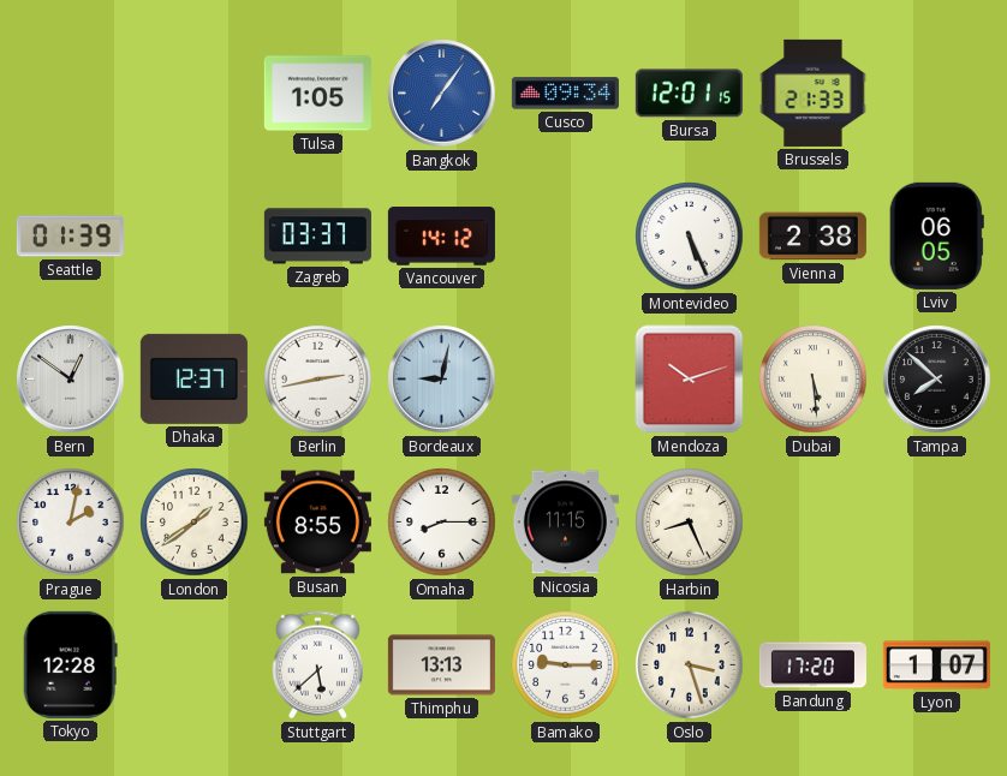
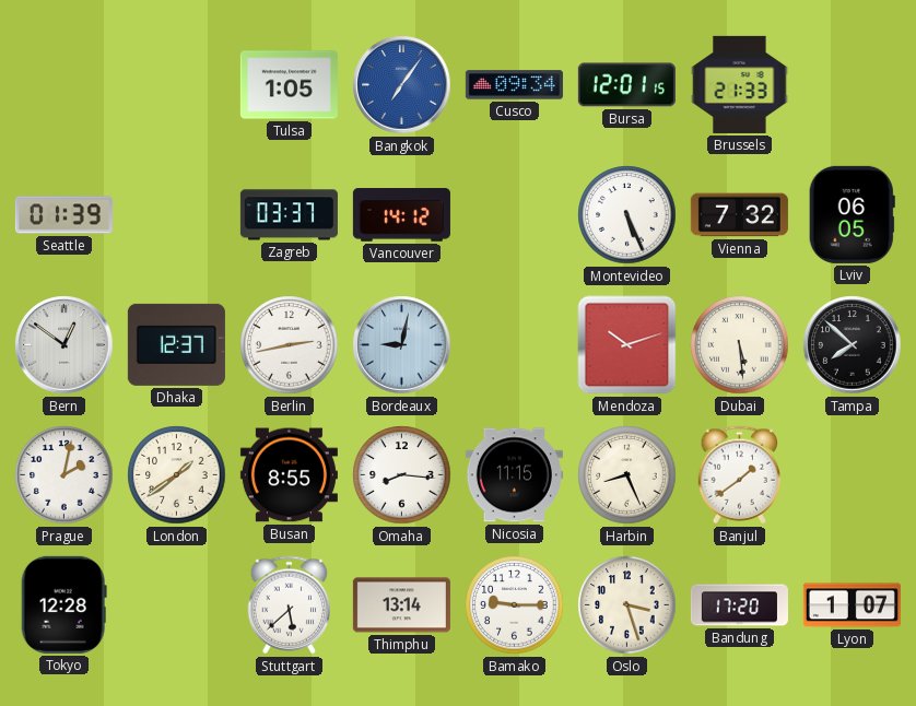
Vienna: 2:38 -> 7:32
Omaha: 8:15 -> 8:16
Banjul: none -> 1:39
Thimphu: 13:13 -> 13:14
